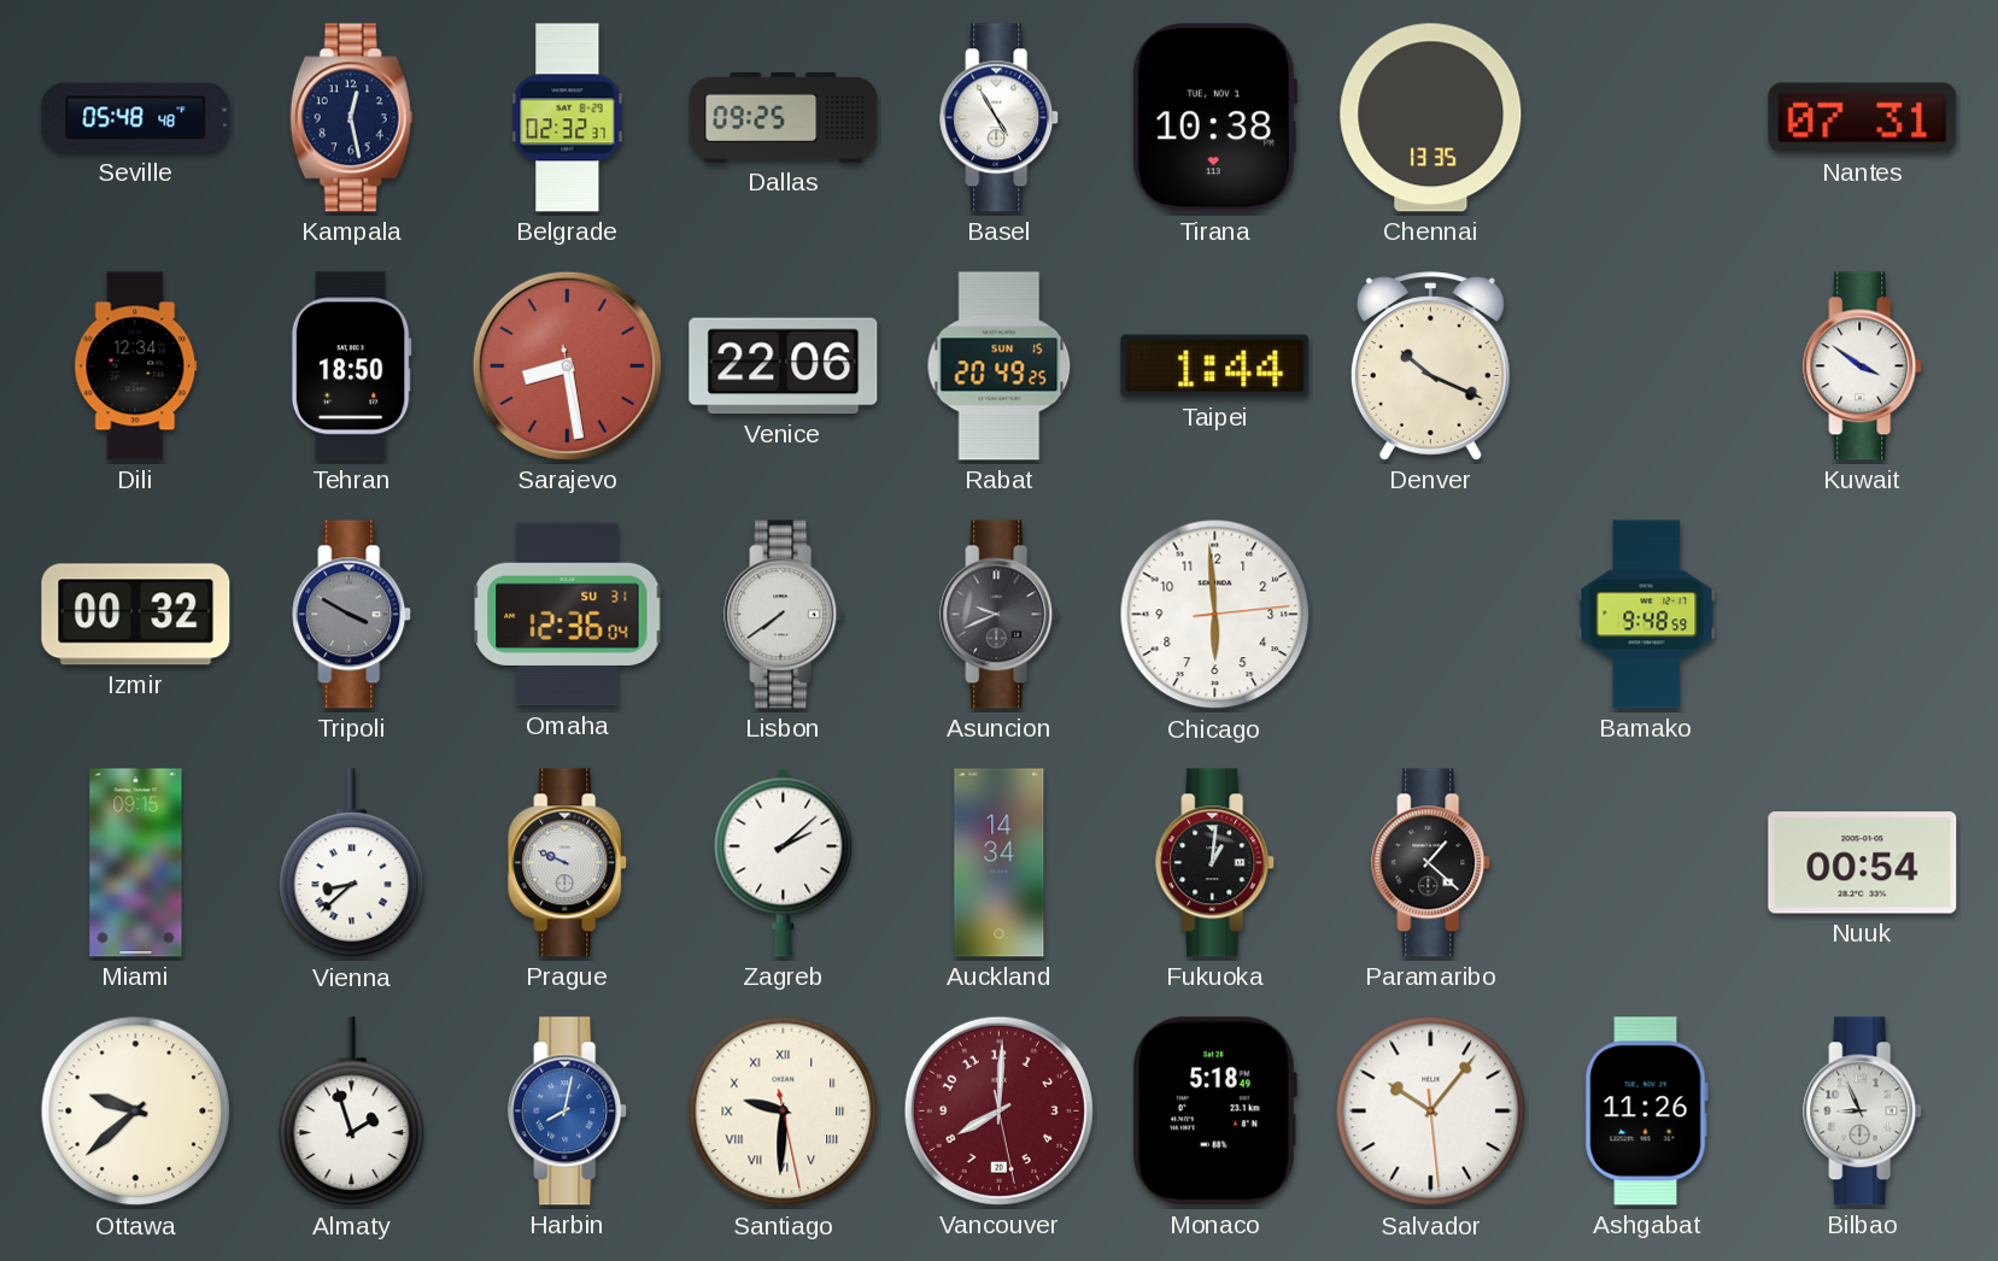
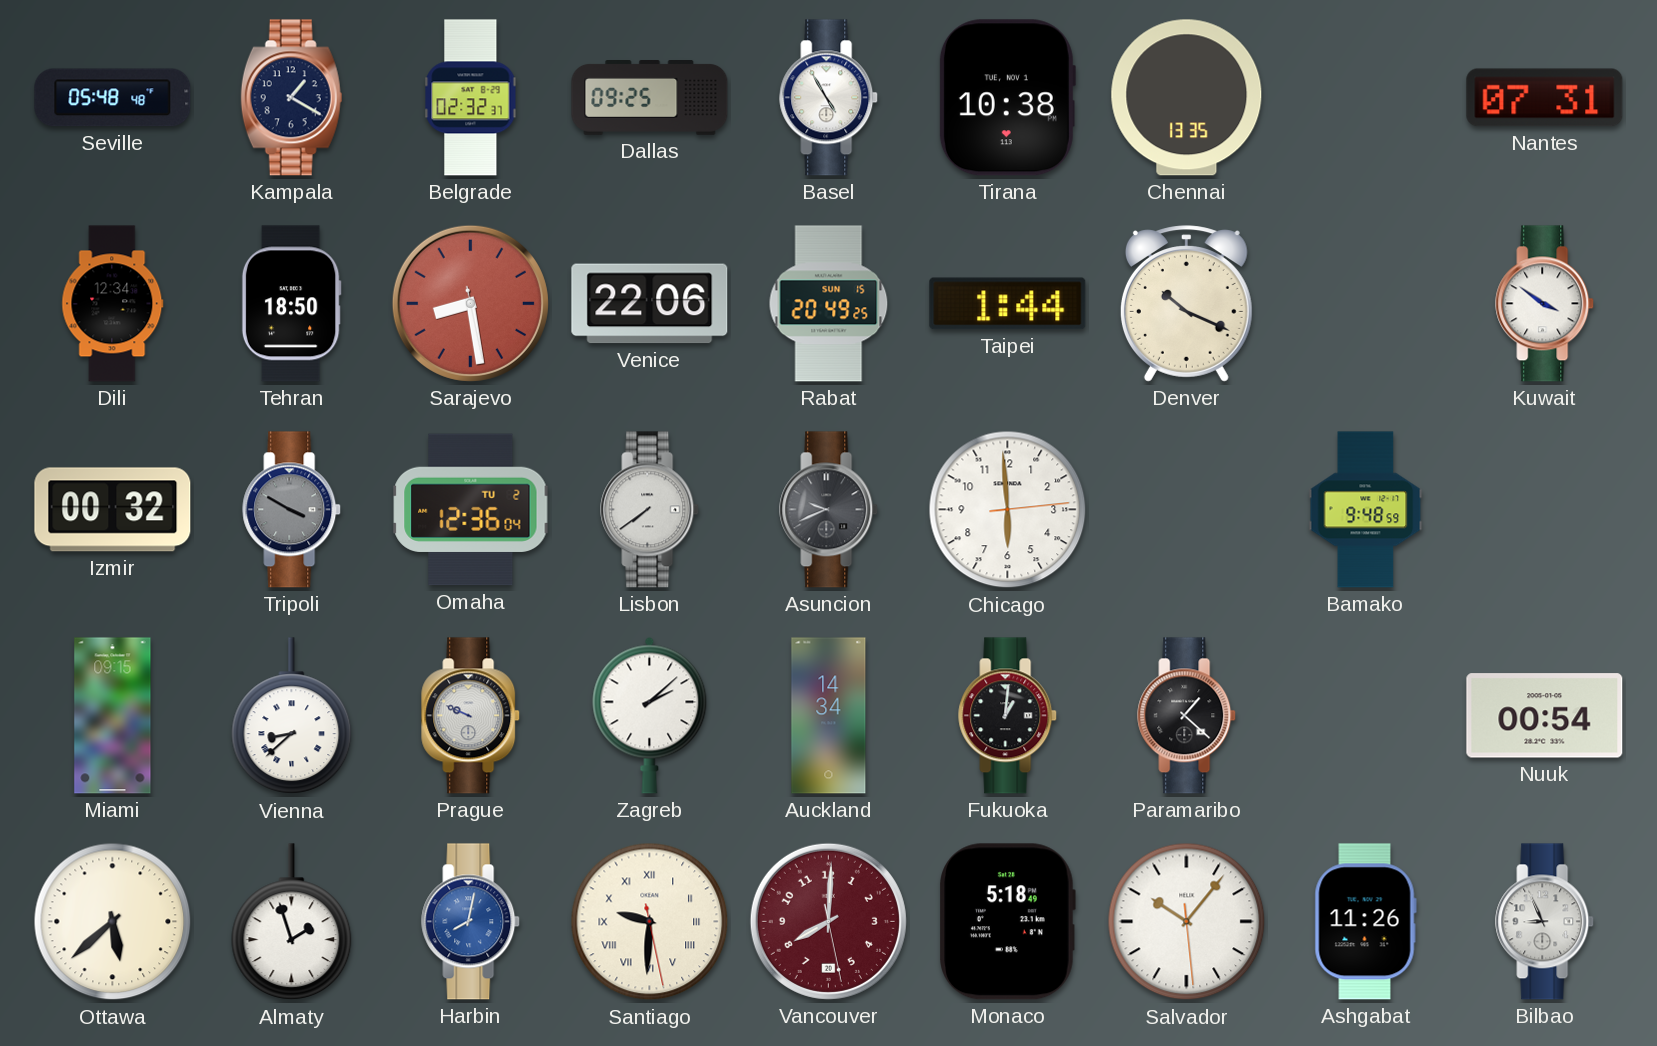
Kampala: 12:28 -> 1:20
Omaha date: SU 31 -> TU 2
Ottawa: 9:38 -> 5:38
